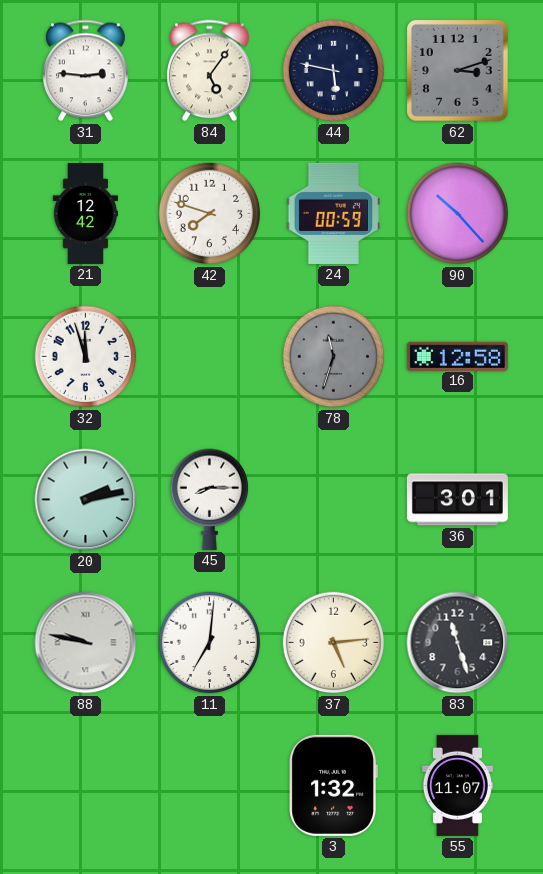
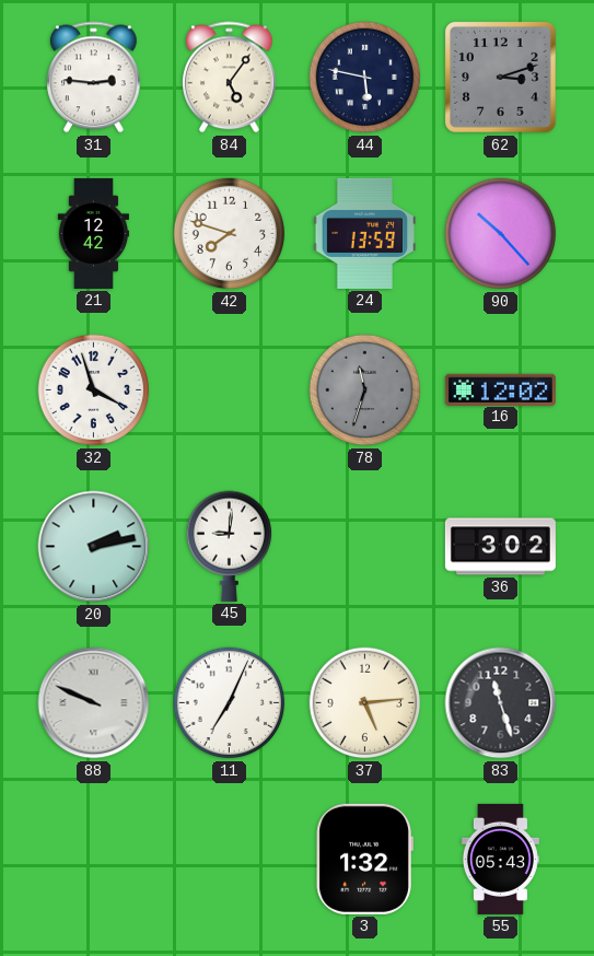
24: 00:59 -> 13:59
32: 11:57 -> 3:57
16: 12:58 -> 12:02
45: 8:15 -> 9:01
36: 3:01 -> 3:02
88: 9:47 -> 9:49
11: 7:01 -> 7:04
55: 11:07 -> 05:43
